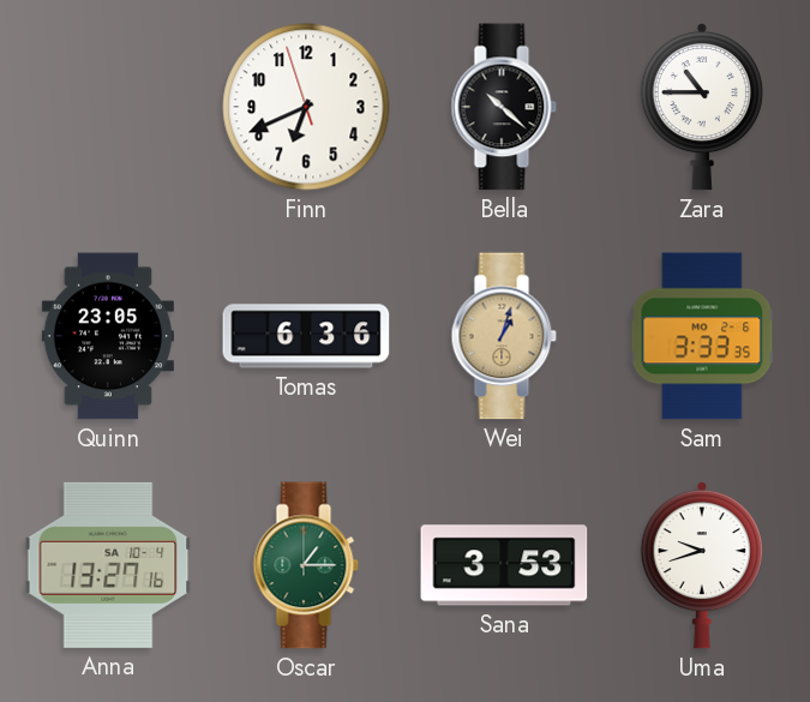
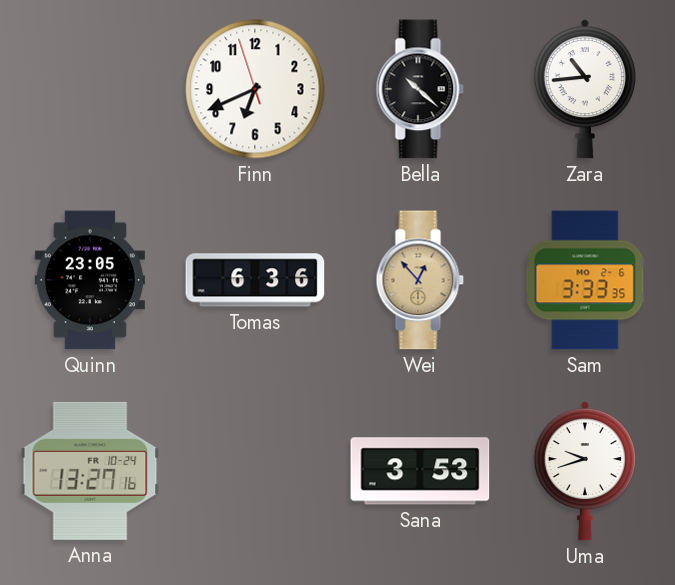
Zara: 10:45 -> 10:44
Wei: 1:03 -> 12:53
Anna date: SA 10-4 -> FR 10-24
Oscar: 1:15 -> none
